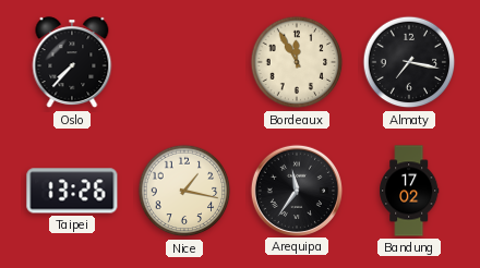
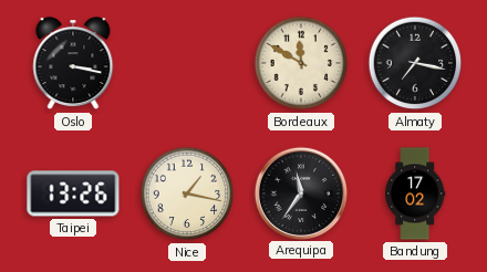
Oslo: 7:37 -> 3:17
Bordeaux: 11:55 -> 11:50
